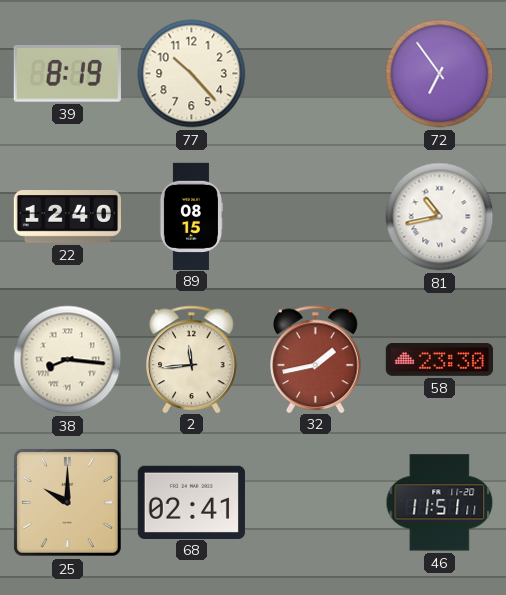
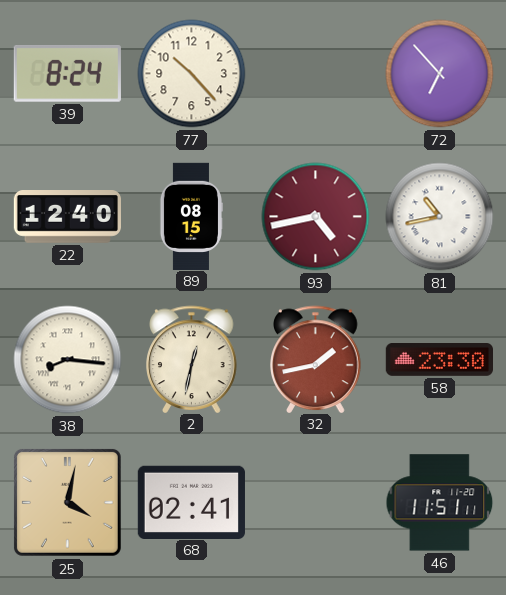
39: 8:19 -> 8:24
72: 6:54 -> 6:53
93: none -> 4:43
2: 11:44 -> 12:32
25: 10:00 -> 4:02
